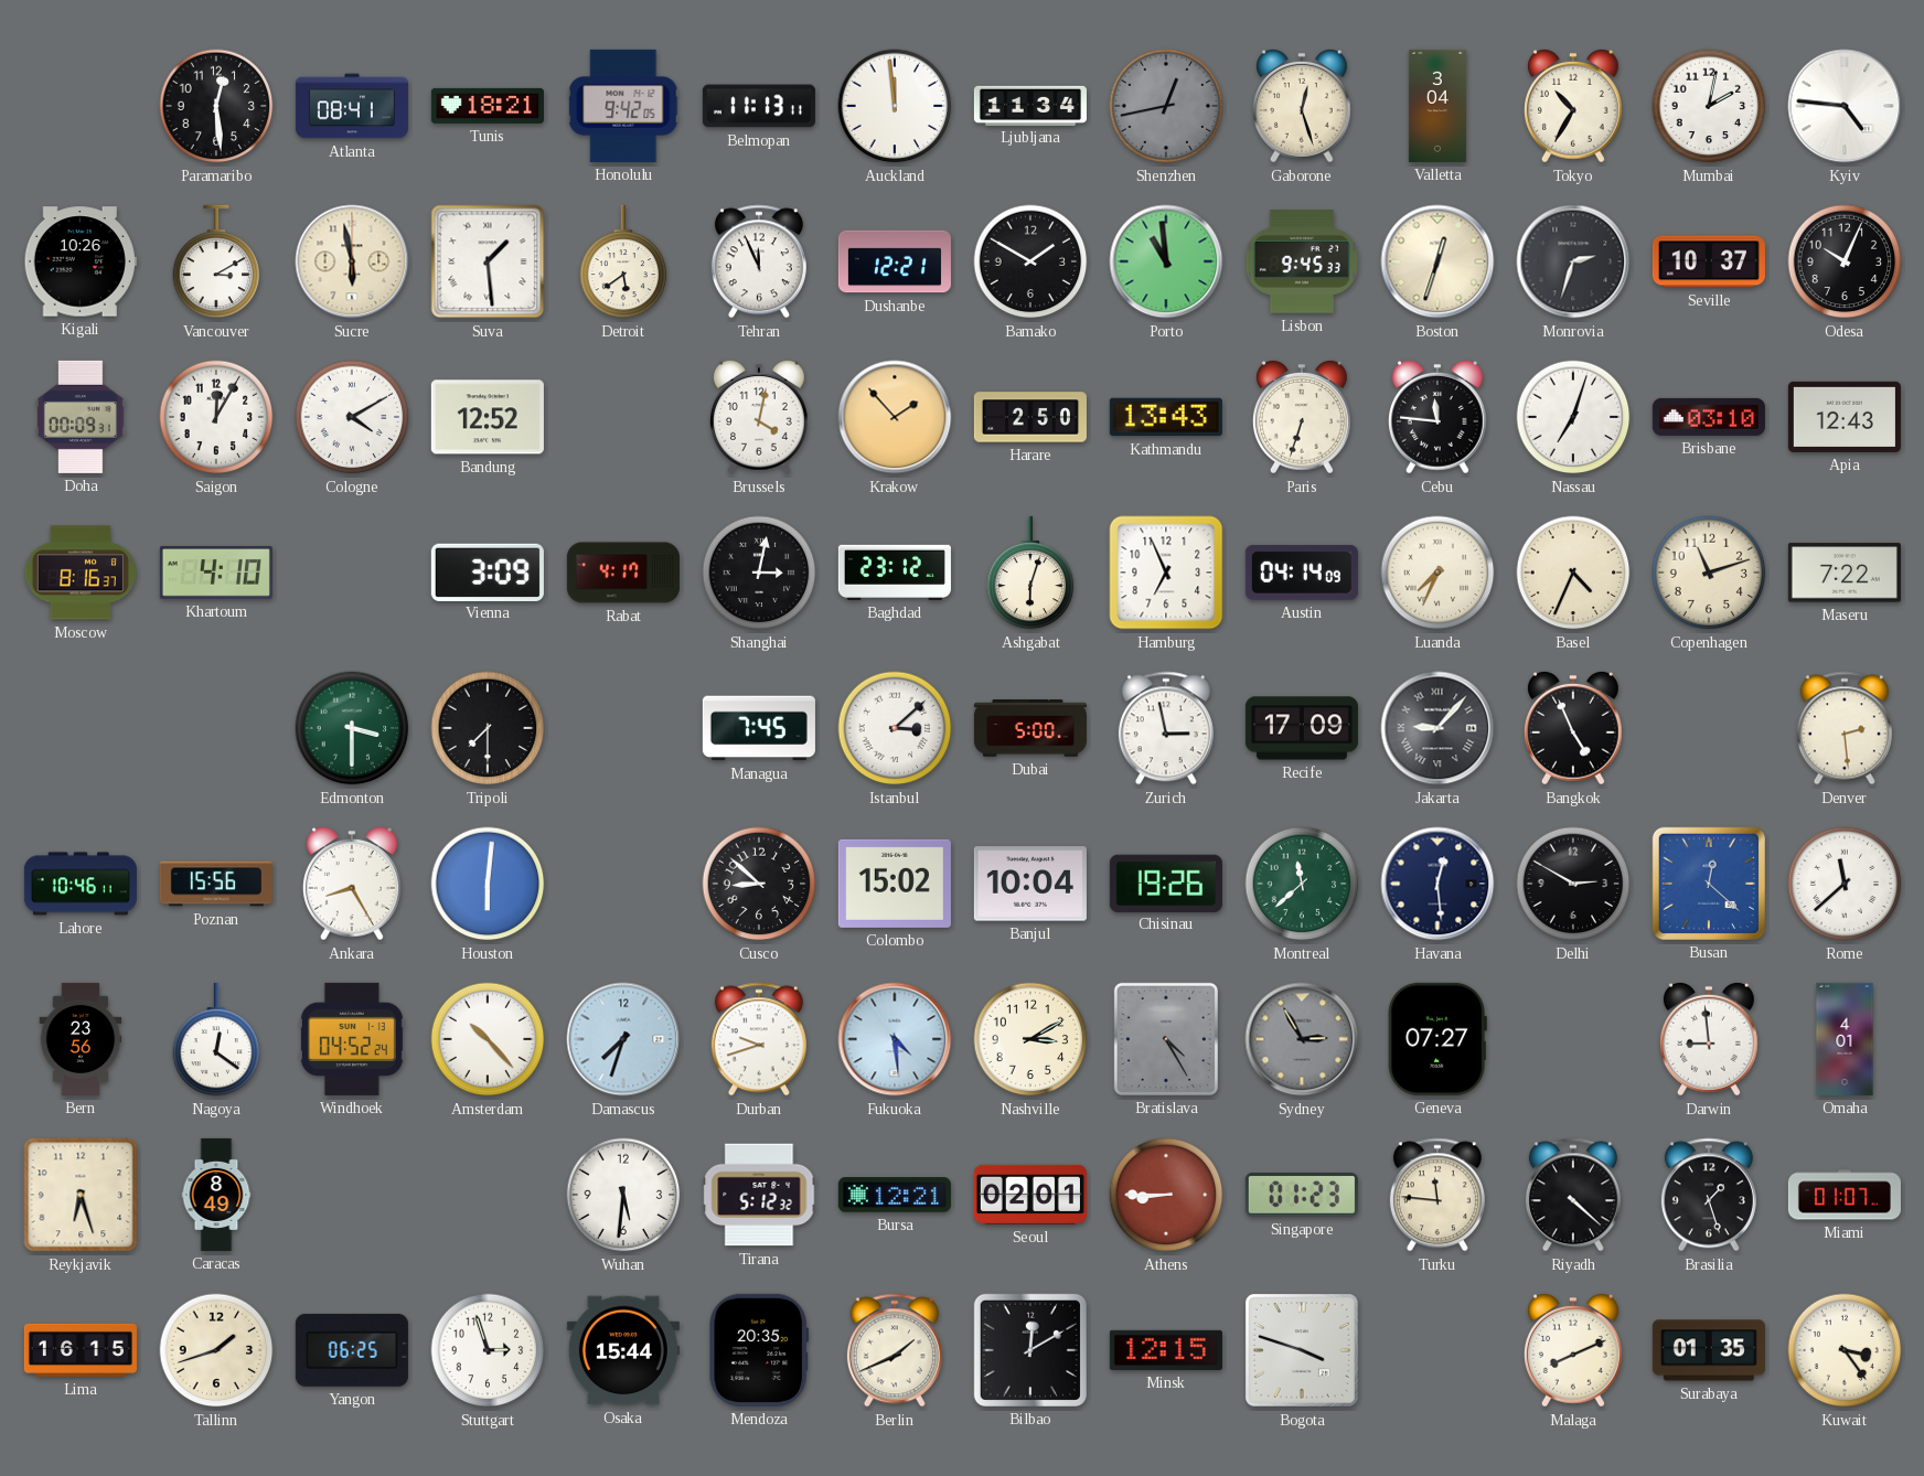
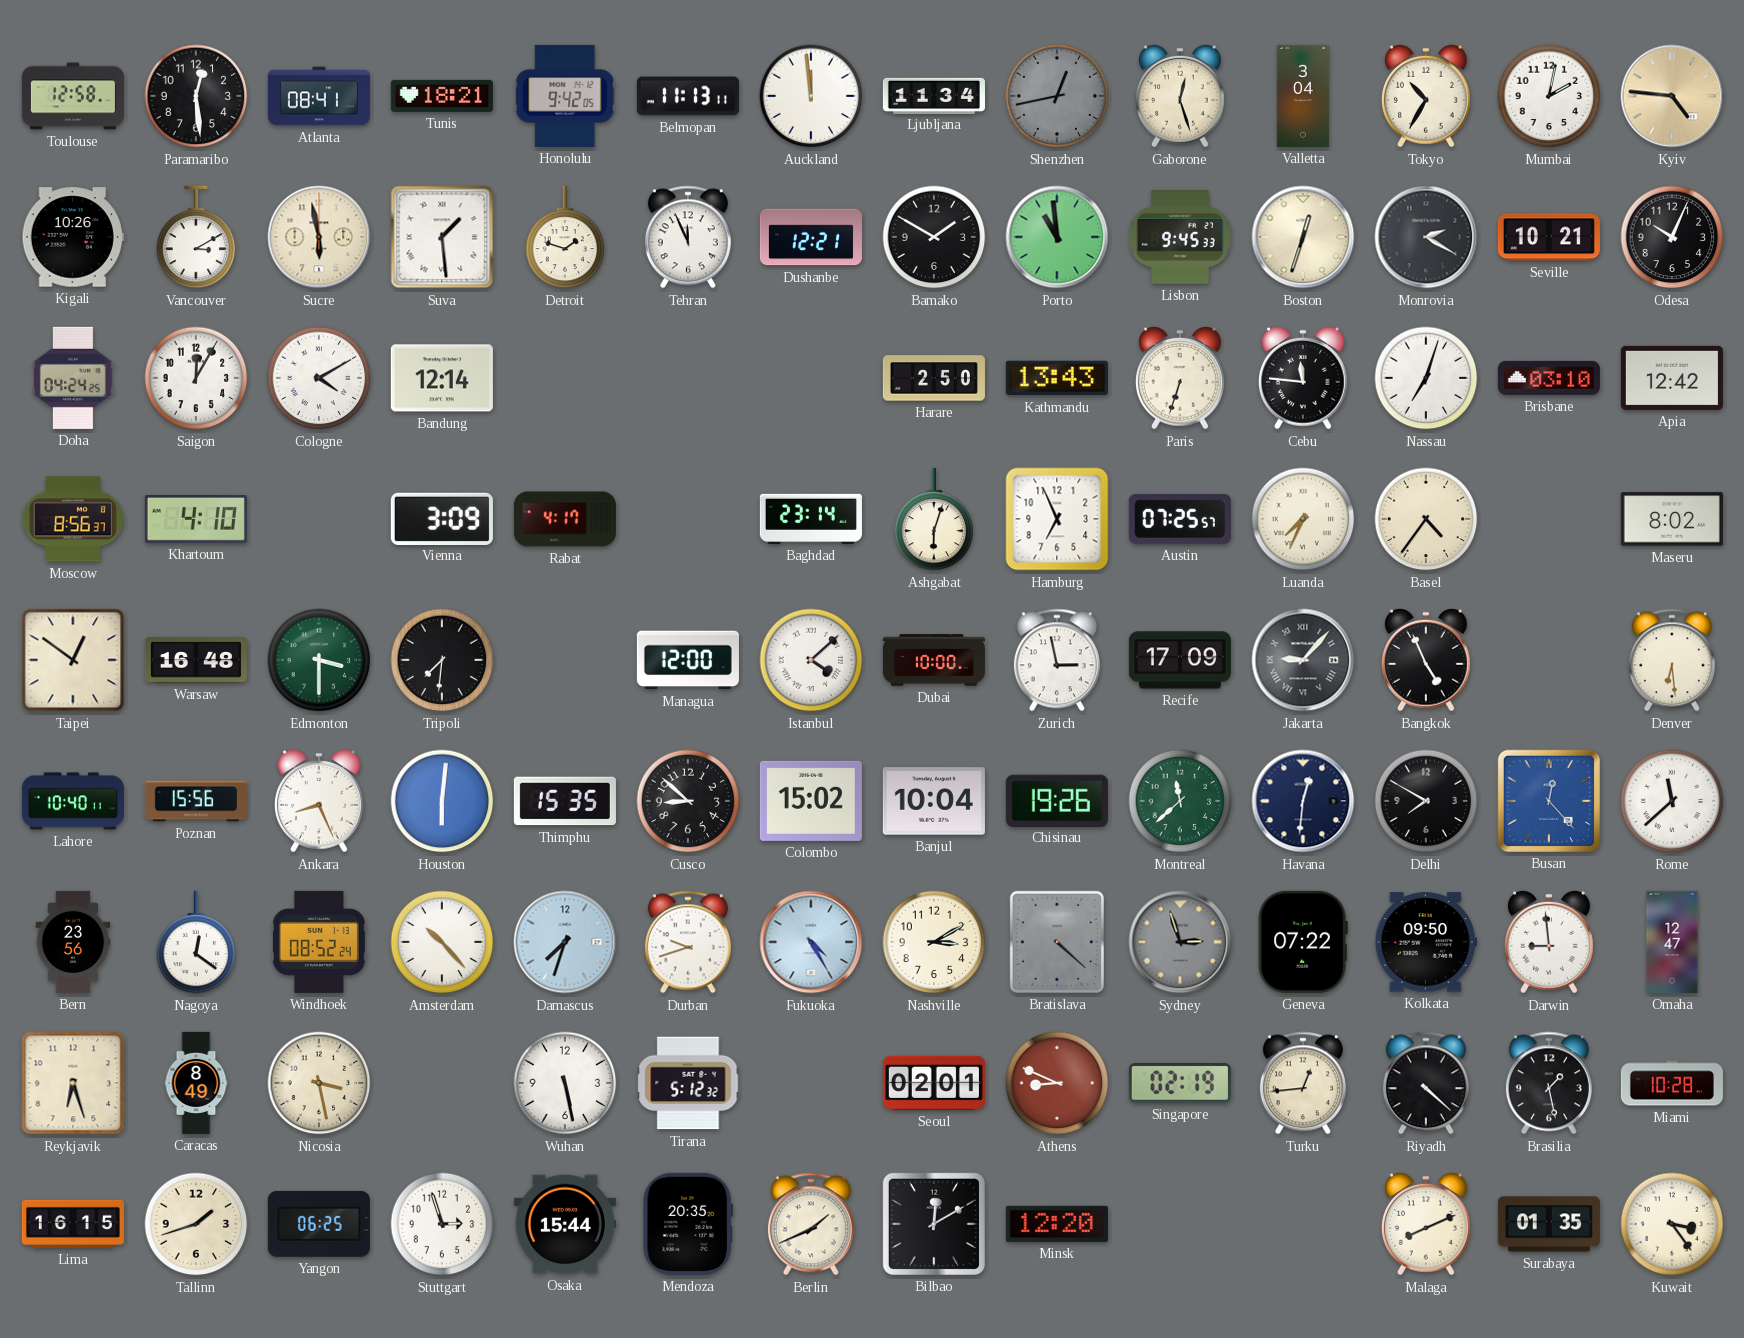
Toulouse: none -> 12:58
Kyiv dial: white -> champagne
Detroit: 5:39 -> 1:48
Monrovia: 2:33 -> 2:20
Seville: 10:37 -> 10:21
Doha: 00:09 -> 04:24
Bandung: 12:52 -> 12:14
Brussels: 4:02 -> none
Krakow: 1:53 -> none
Apia: 12:43 -> 12:42
Moscow: 8:16 -> 8:56
Shanghai: 3:02 -> none
Baghdad: 23:12 -> 23:14
Austin: 04:14 -> 07:25
Basel: 4:34 -> 4:36
Copenhagen: 11:12 -> none
Maseru: 7:22 -> 8:02
Taipei: none -> 12:51
Warsaw: none -> 16:48
Tripoli: 7:30 -> 7:31
Managua: 7:45 -> 12:00
Istanbul: 3:08 -> 4:08
Dubai: 5:00 -> 10:00
Denver: 2:29 -> 6:29
Lahore: 10:46 -> 10:40
Ankara: 8:25 -> 8:26
Thimphu: none -> 15:35
Havana: 12:29 -> 12:31
Delhi: 2:50 -> 7:50
Busan: 12:22 -> 12:23
Windhoek: 04:52 -> 08:52
Fukuoka: 4:29 -> 4:25
Bratislava: 4:25 -> 4:22
Sydney: 2:55 -> 2:57
Geneva: 07:27 -> 07:22
Kolkata: none -> 09:50
Omaha: 4:01 -> 12:47
Nicosia: none -> 3:28
Wuhan: 5:31 -> 5:28
Bursa: 12:21 -> none
Athens: 8:45 -> 8:49
Singapore: 01:23 -> 02:19
Turku: 11:46 -> 12:44
Brasilia: 1:27 -> 1:28
Miami: 01:07 -> 10:28
Minsk: 12:15 -> 12:20
Bogota: 3:48 -> none
